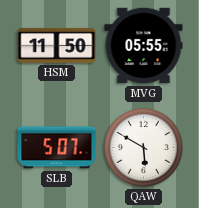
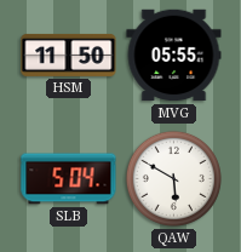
SLB: 5:07 -> 5:04
